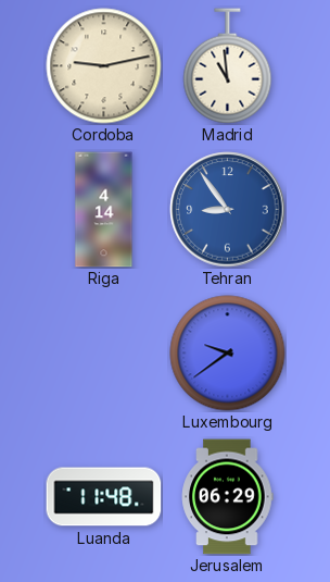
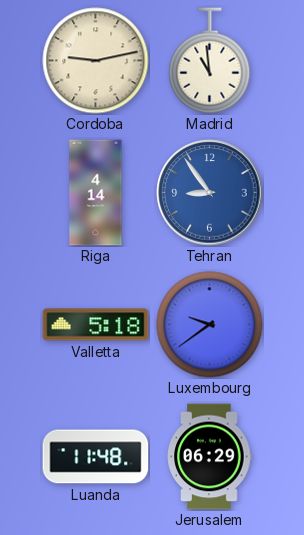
Valletta: none -> 5:18
